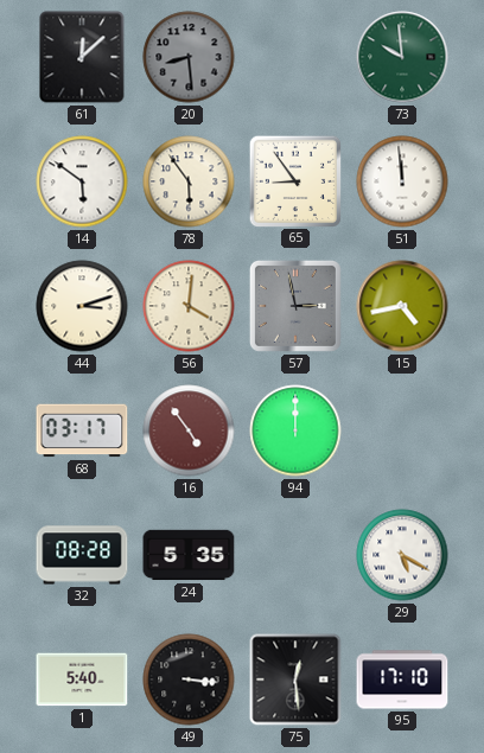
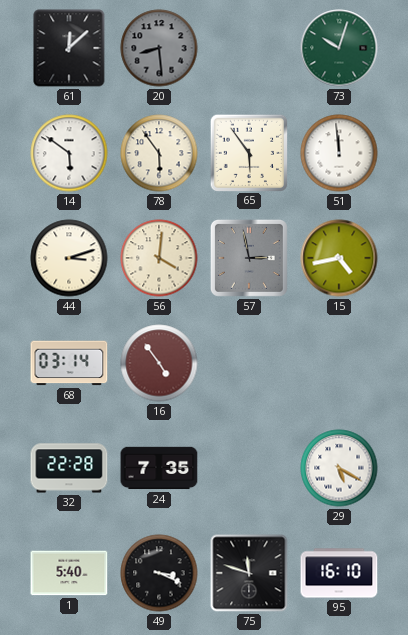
73: 9:59 -> 10:03
65: 8:54 -> 5:54
68: 03:17 -> 03:14
94: 12:00 -> none
32: 08:28 -> 22:28
24: 5:35 -> 7:35
49: 3:16 -> 3:19
75: 12:29 -> 11:48
95: 17:10 -> 16:10
